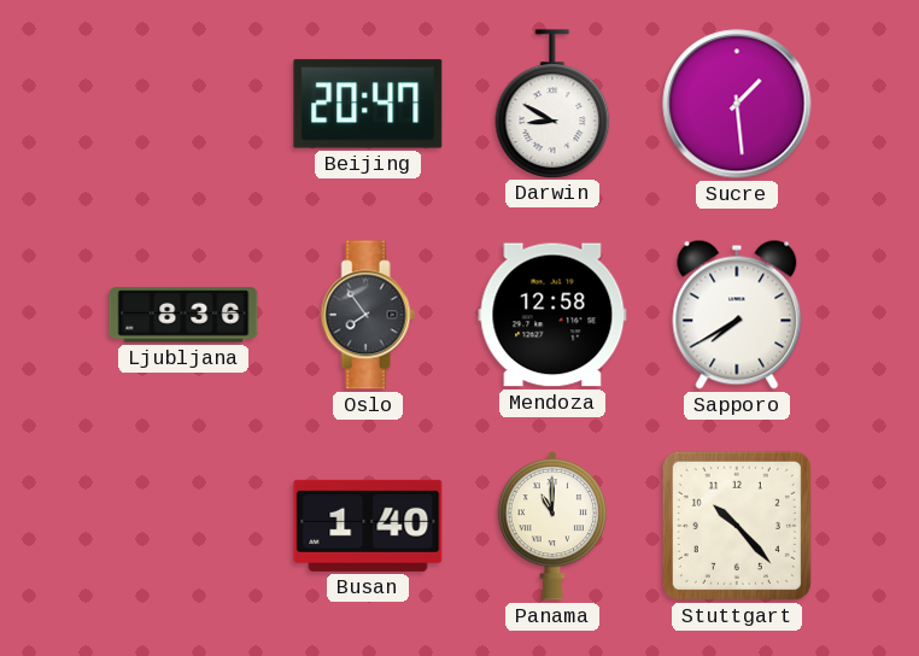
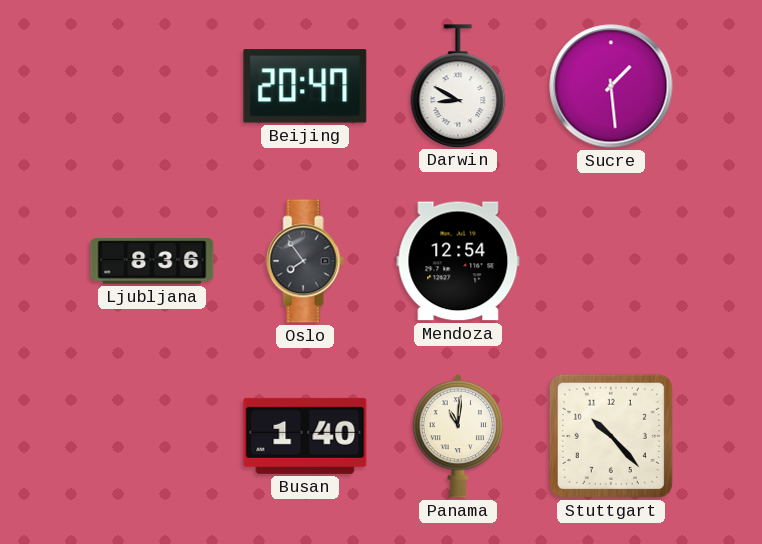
Mendoza: 12:58 -> 12:54
Sapporo: 7:40 -> none
Panama: 11:00 -> 11:01
